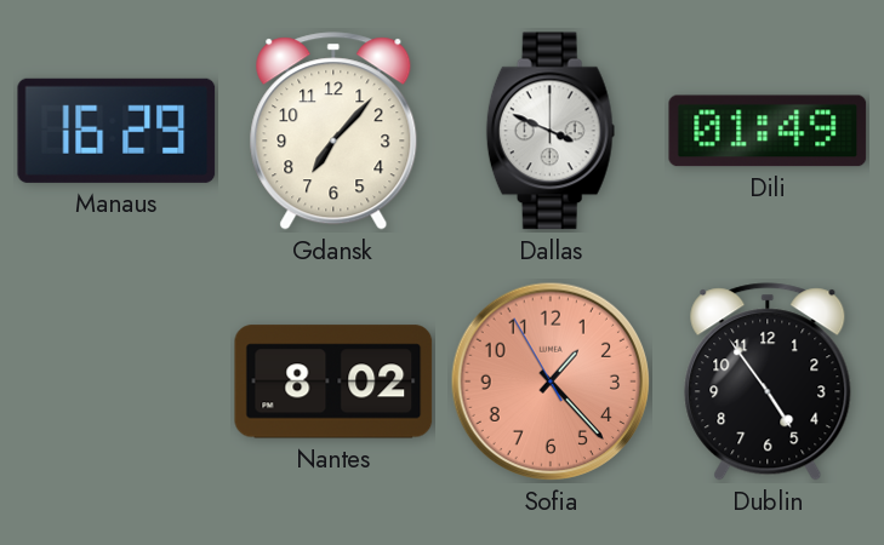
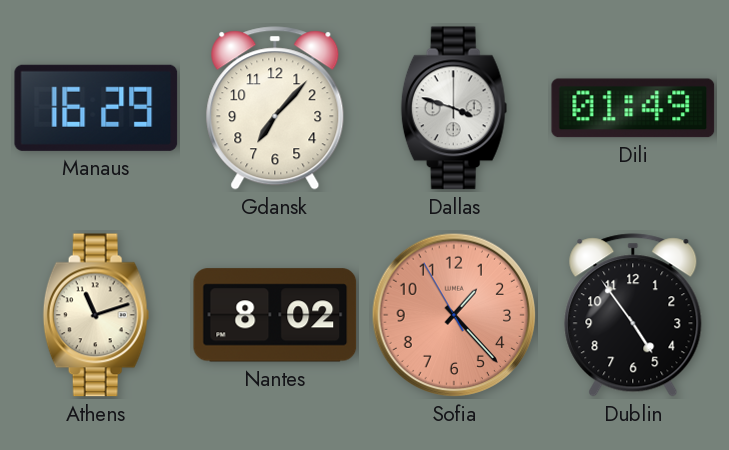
Dallas: 3:49 -> 3:48
Athens: none -> 11:12
